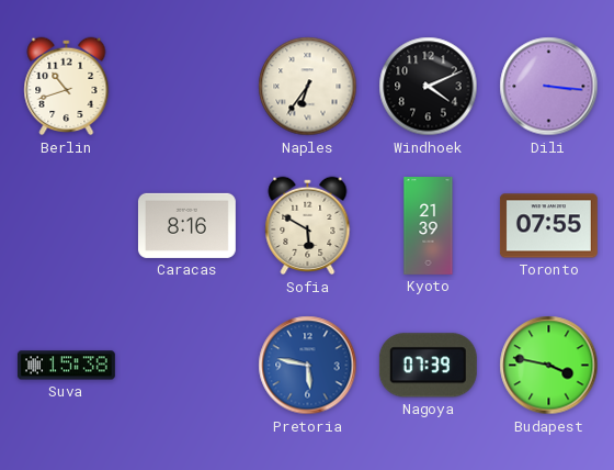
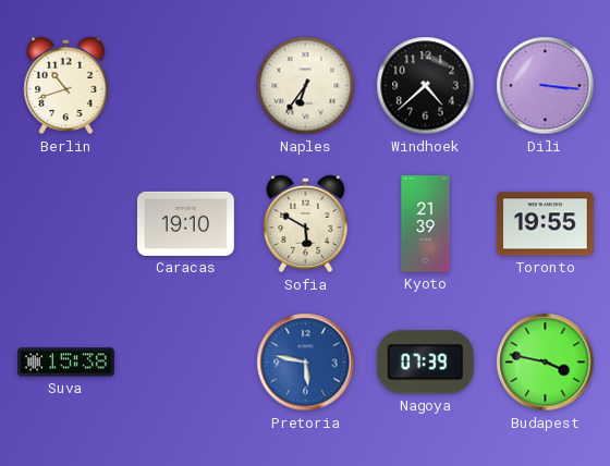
Windhoek: 4:11 -> 4:38
Caracas: 8:16 -> 19:10
Toronto: 07:55 -> 19:55
